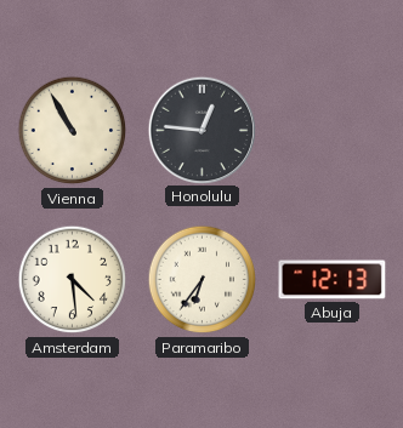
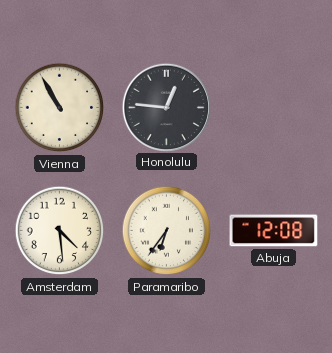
Abuja: 12:13 -> 12:08
